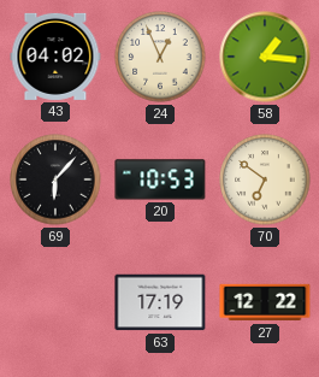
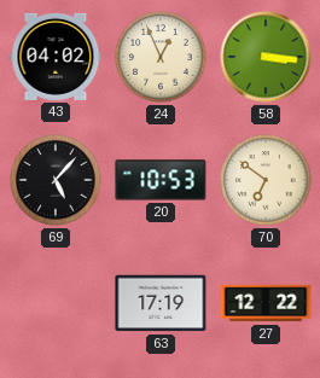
58: 1:16 -> 3:16
69: 6:07 -> 5:07
